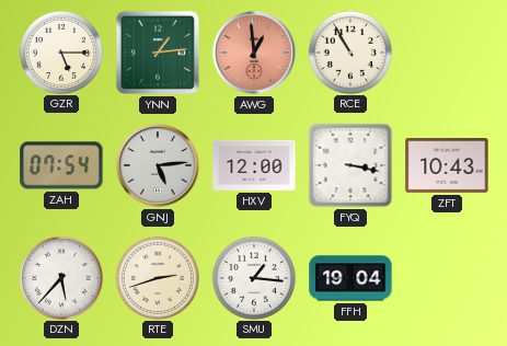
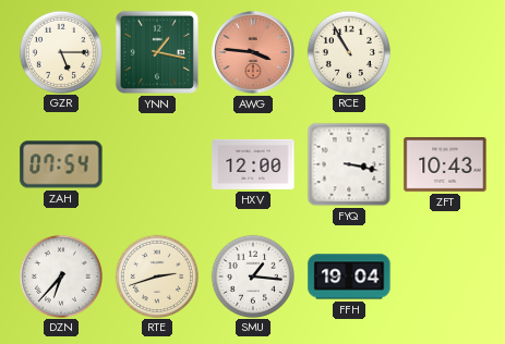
YNN: 1:14 -> 1:17
AWG: 12:59 -> 3:46
GNJ: 5:14 -> none
DZN: 5:37 -> 6:37
